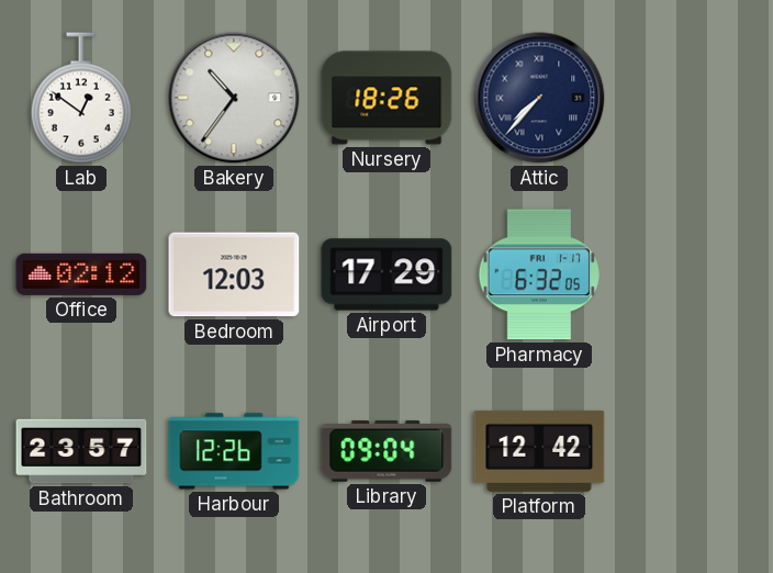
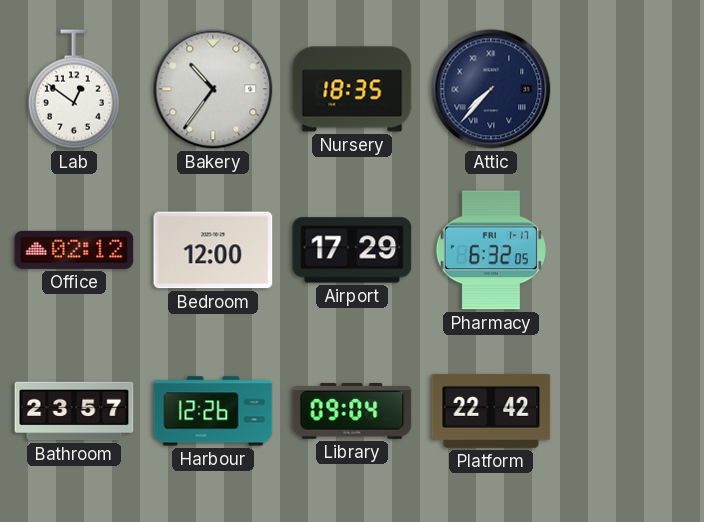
Nursery: 18:26 -> 18:35
Bedroom: 12:03 -> 12:00
Platform: 12:42 -> 22:42
